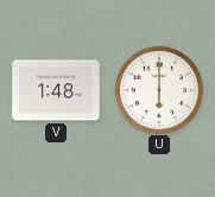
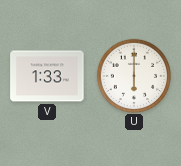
V: 1:48 -> 1:33
